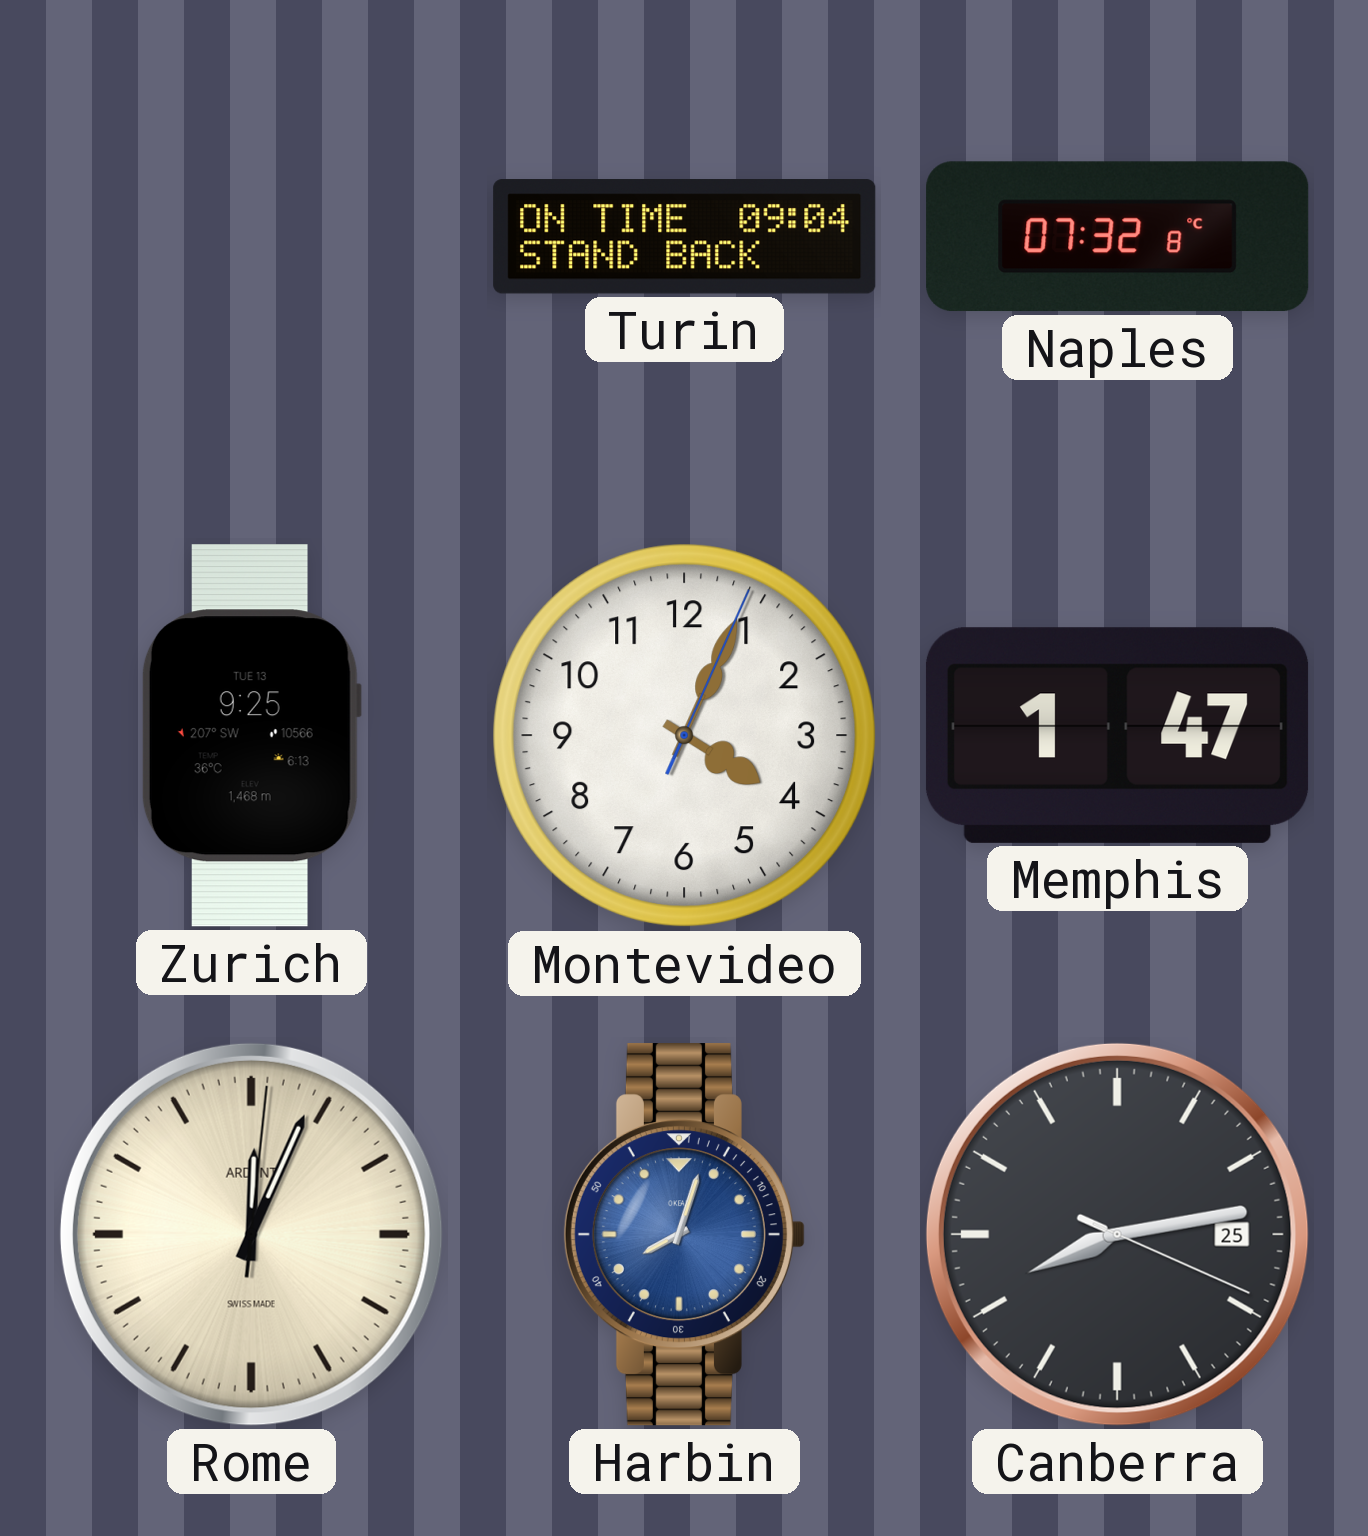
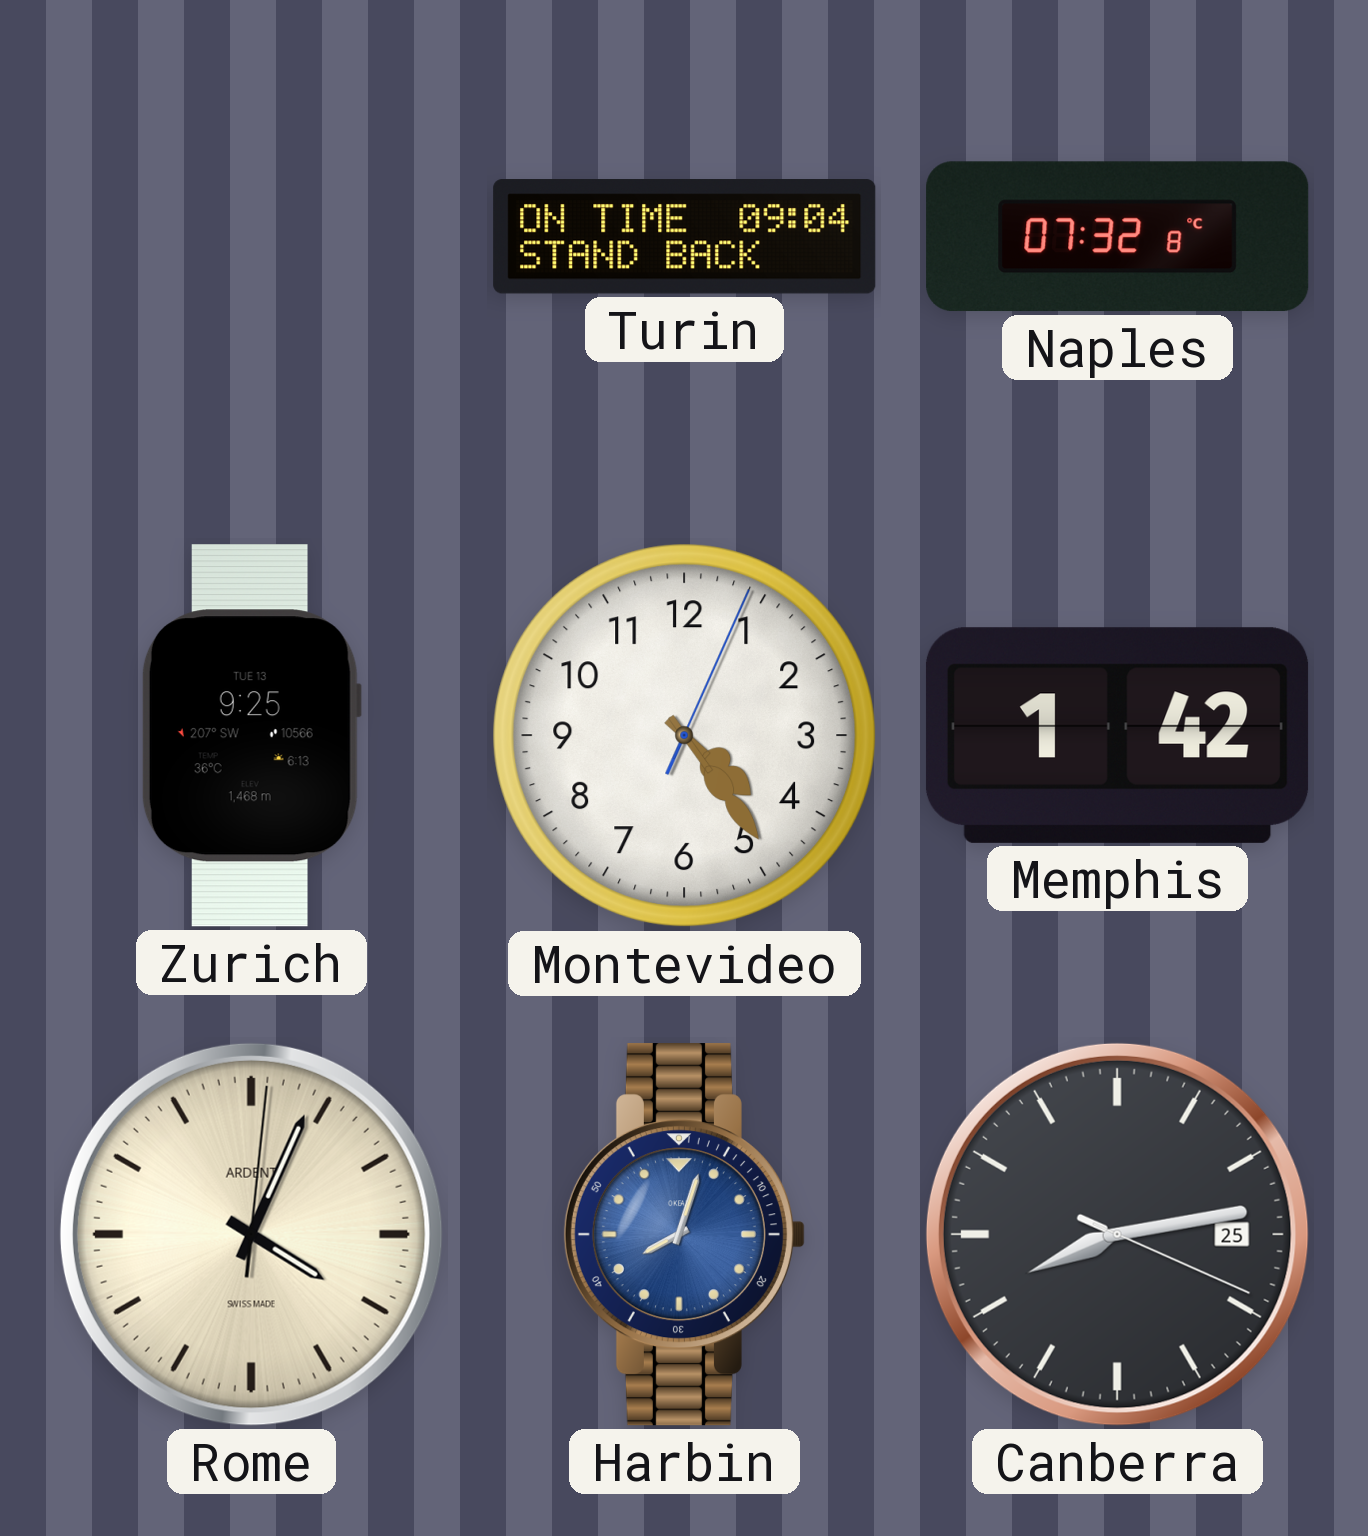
Montevideo: 4:04 -> 4:24
Memphis: 1:47 -> 1:42
Rome: 12:04 -> 4:04
